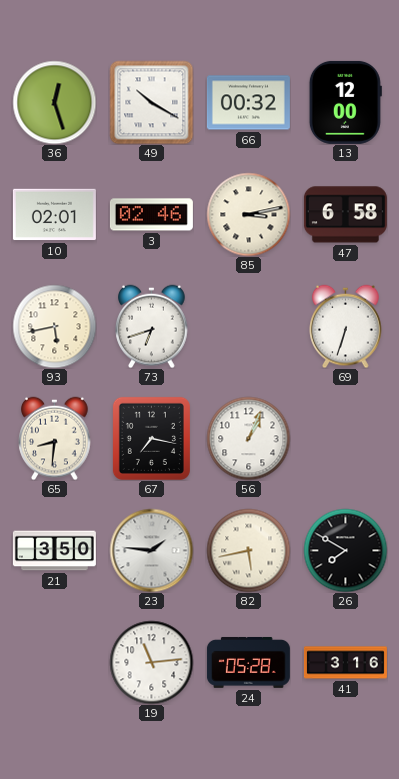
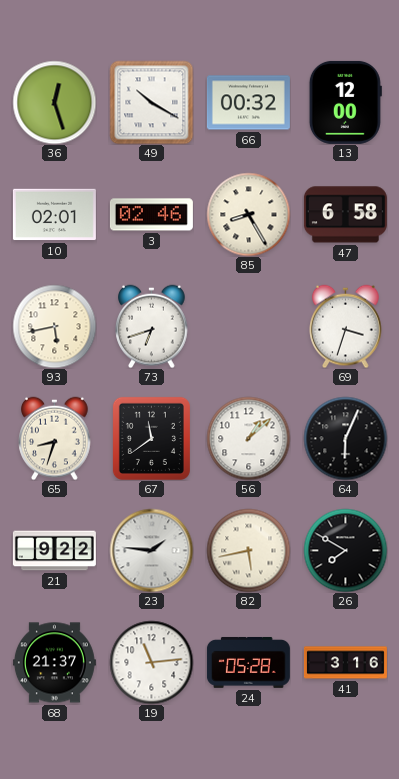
85: 3:13 -> 8:25
69: 6:33 -> 3:33
65: 8:31 -> 8:33
67: 7:17 -> 11:39
56: 1:04 -> 1:08
64: none -> 6:04
21: 3:50 -> 9:22
68: none -> 21:37
